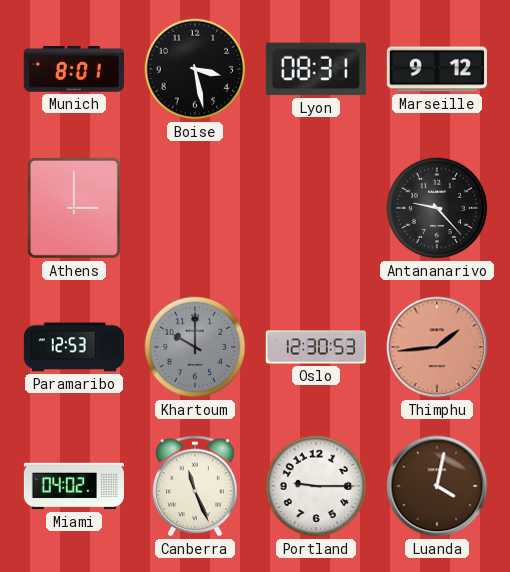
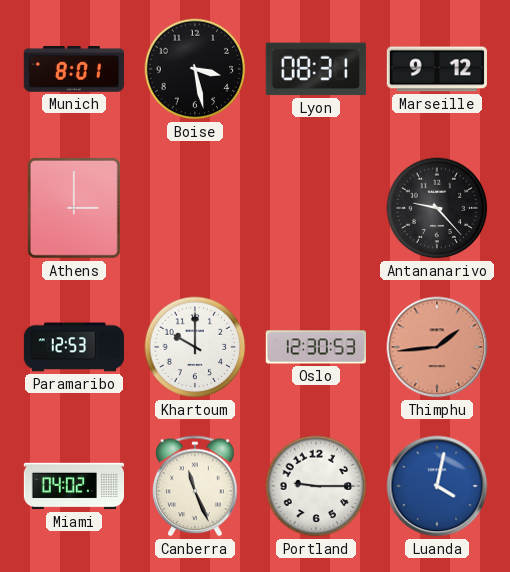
Khartoum dial: grey -> white
Luanda dial: brown -> blue
